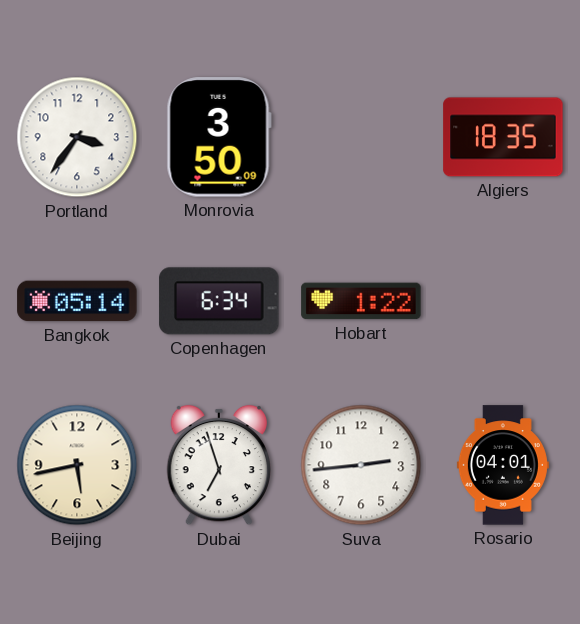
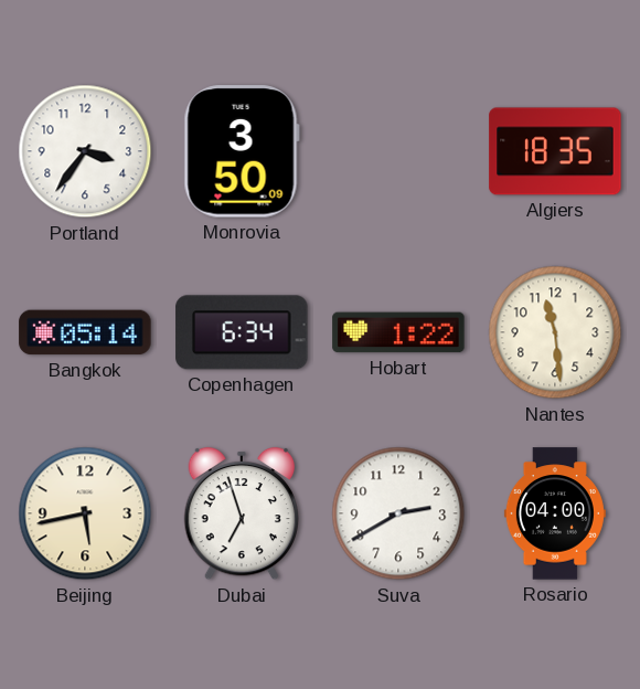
Nantes: none -> 11:29
Suva: 2:44 -> 2:40
Rosario: 04:01 -> 04:00
